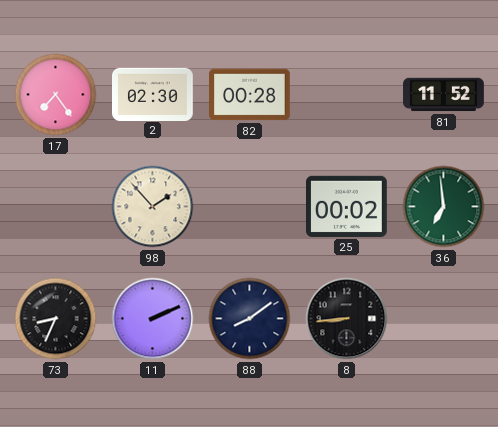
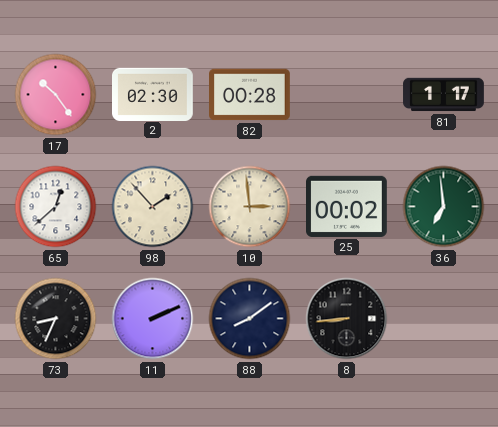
17: 7:24 -> 10:24
81: 11:52 -> 1:17
65: none -> 12:38
10: none -> 2:59
